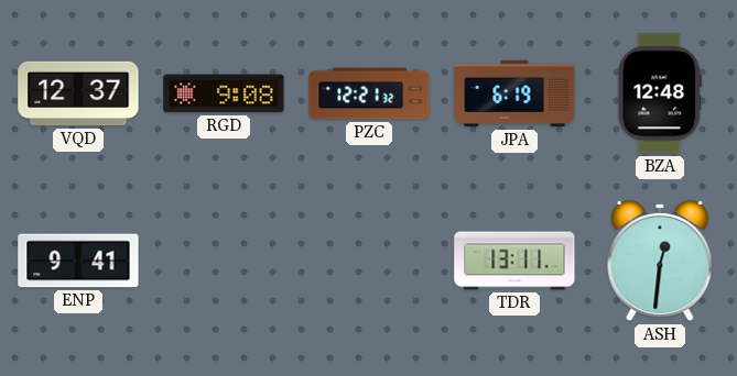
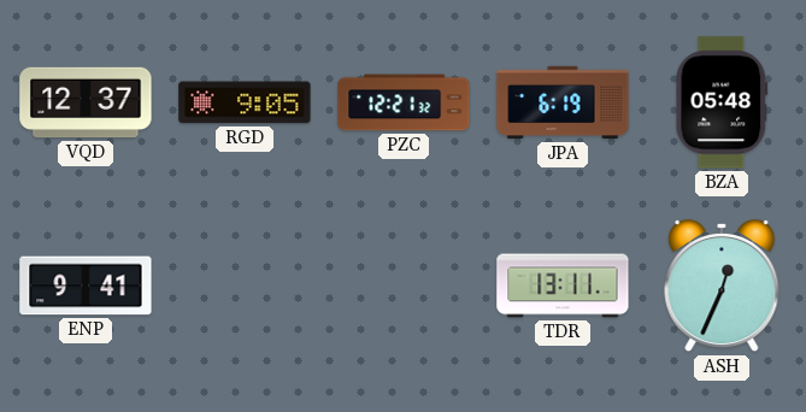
RGD: 9:08 -> 9:05
BZA: 12:48 -> 05:48
ASH: 12:31 -> 12:34
